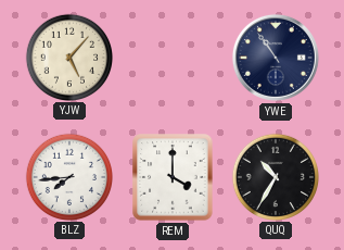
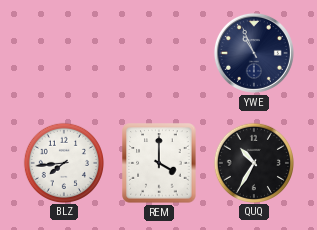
YJW: 5:07 -> none
YWE: 10:54 -> 10:56
